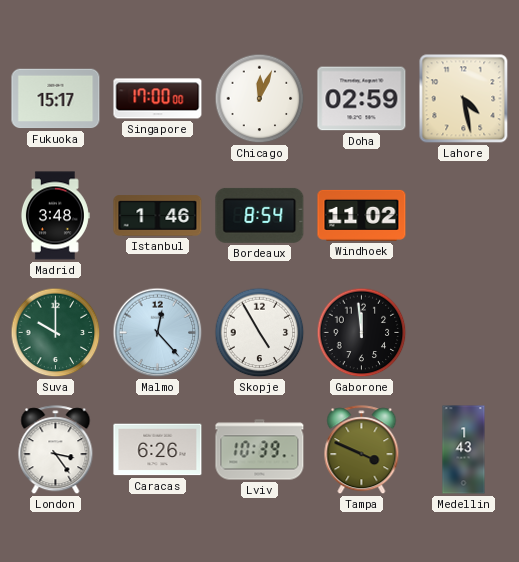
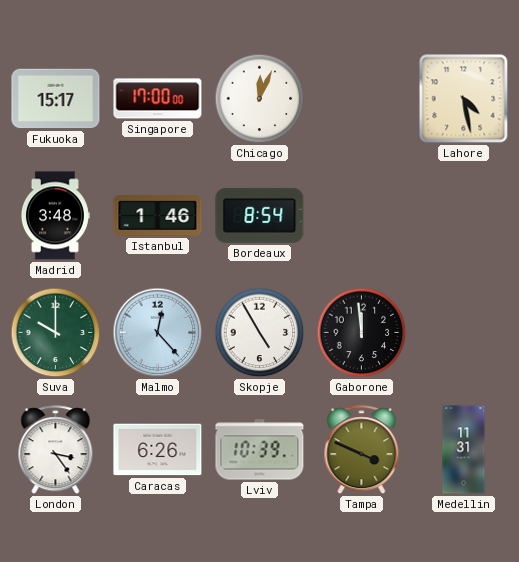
Doha: 02:59 -> none
Windhoek: 11:02 -> none
Medellin: 1:43 -> 11:31
